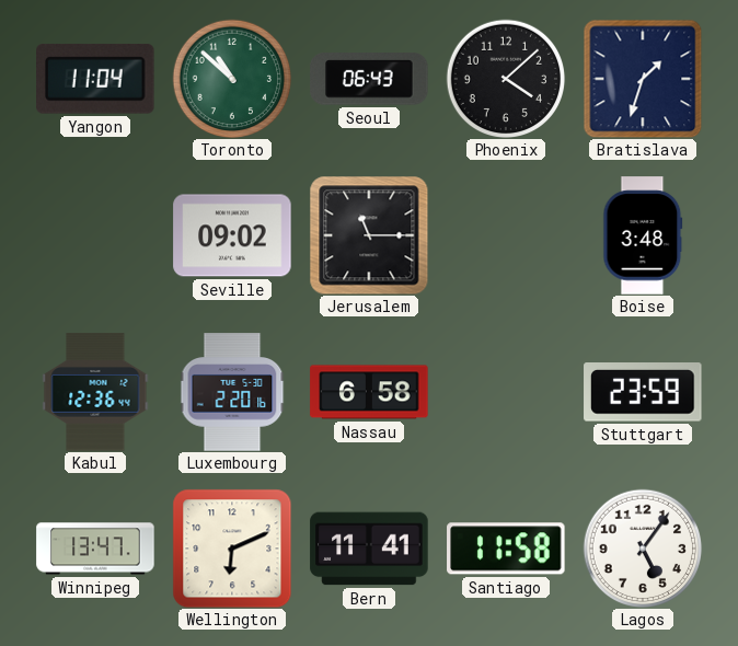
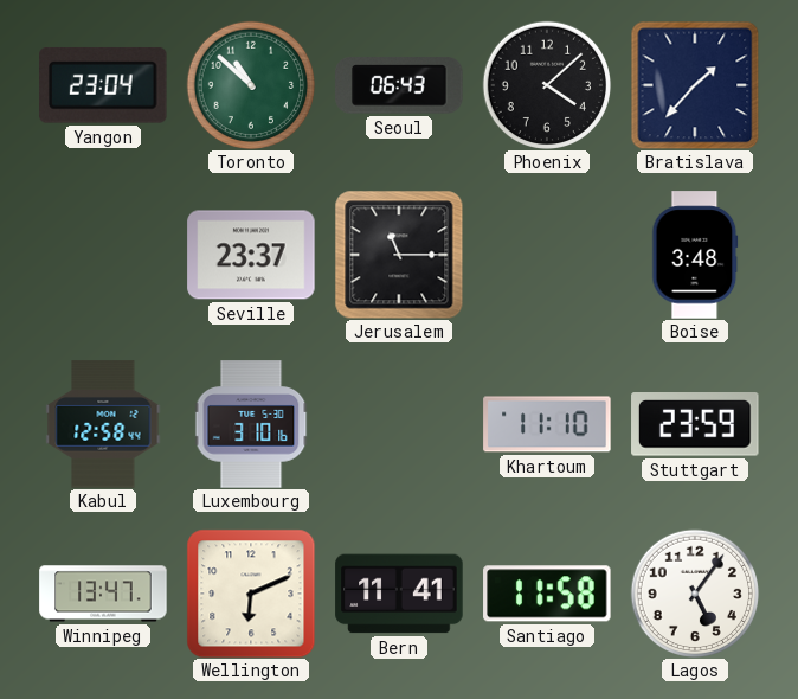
Yangon: 11:04 -> 23:04
Bratislava: 1:33 -> 1:37
Seville: 09:02 -> 23:37
Kabul: 12:36 -> 12:58
Luxembourg: 2:20 -> 3:10
Nassau: 6:58 -> none
Khartoum: none -> 11:10
